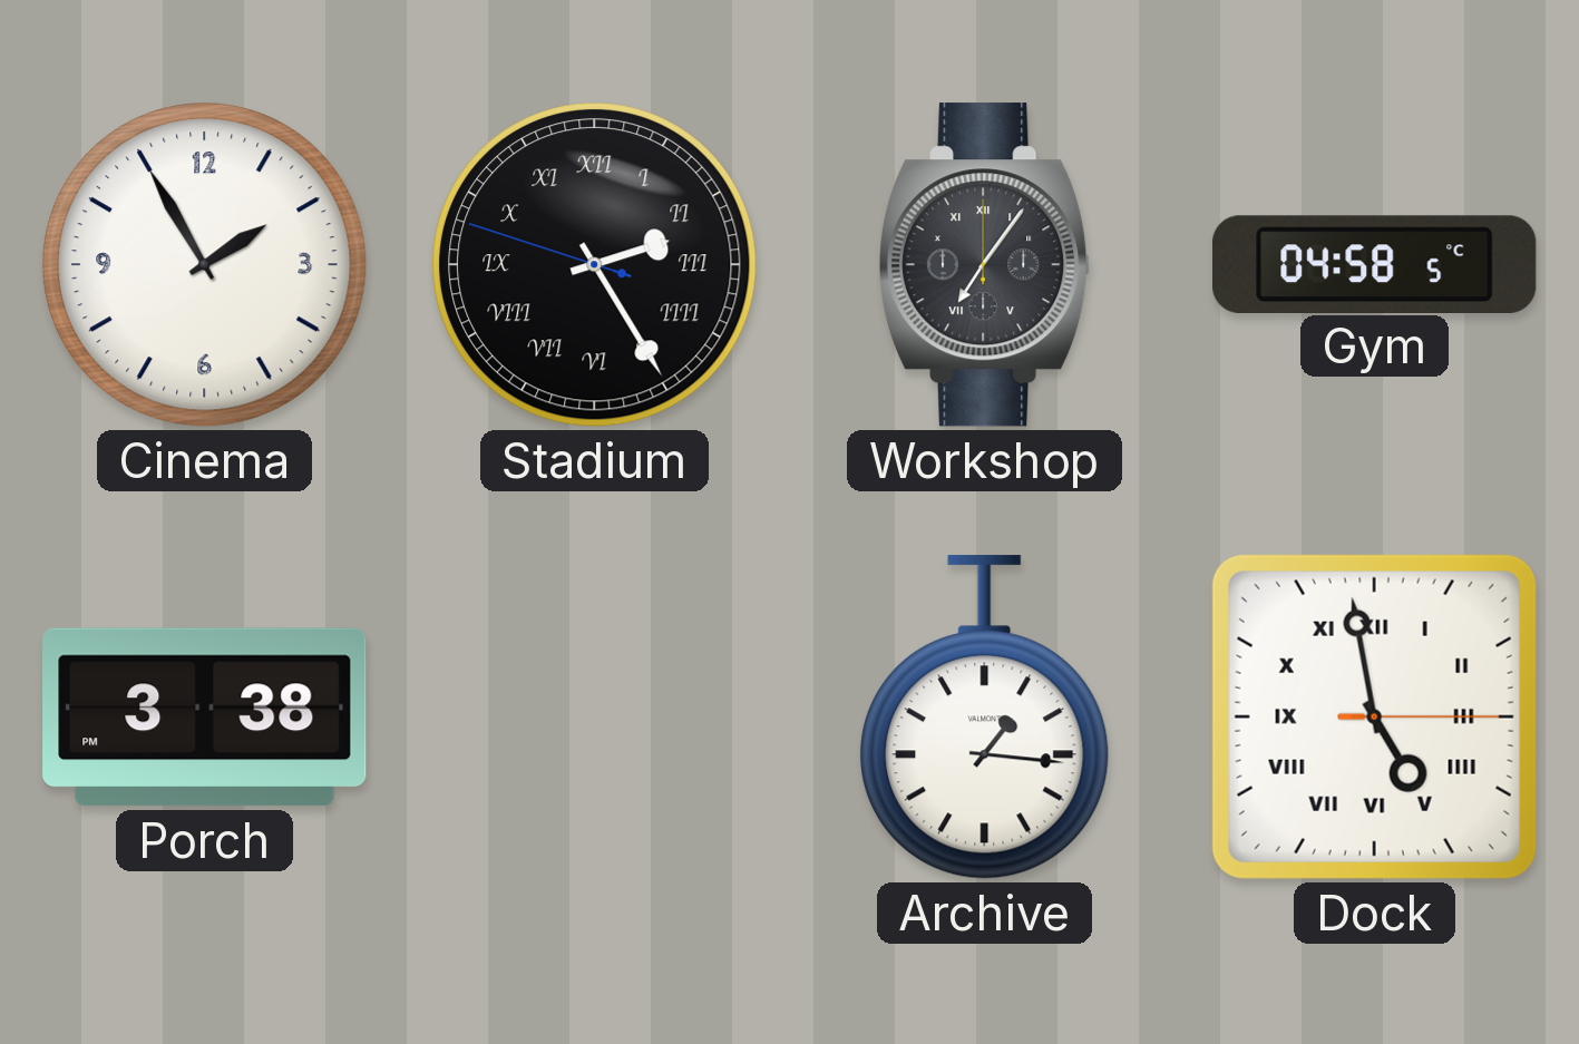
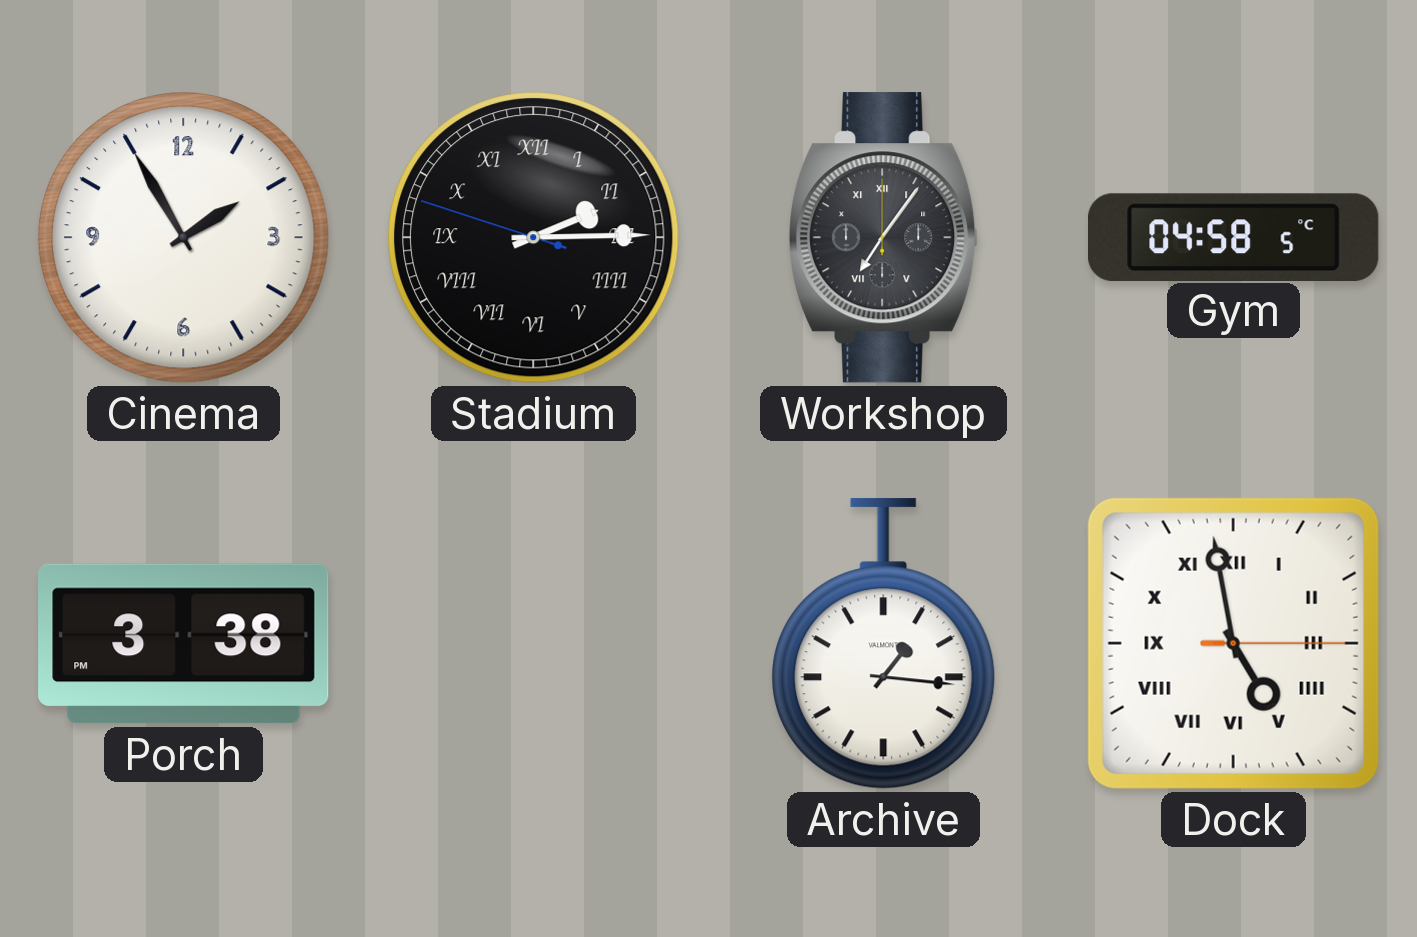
Stadium: 2:24 -> 2:14
